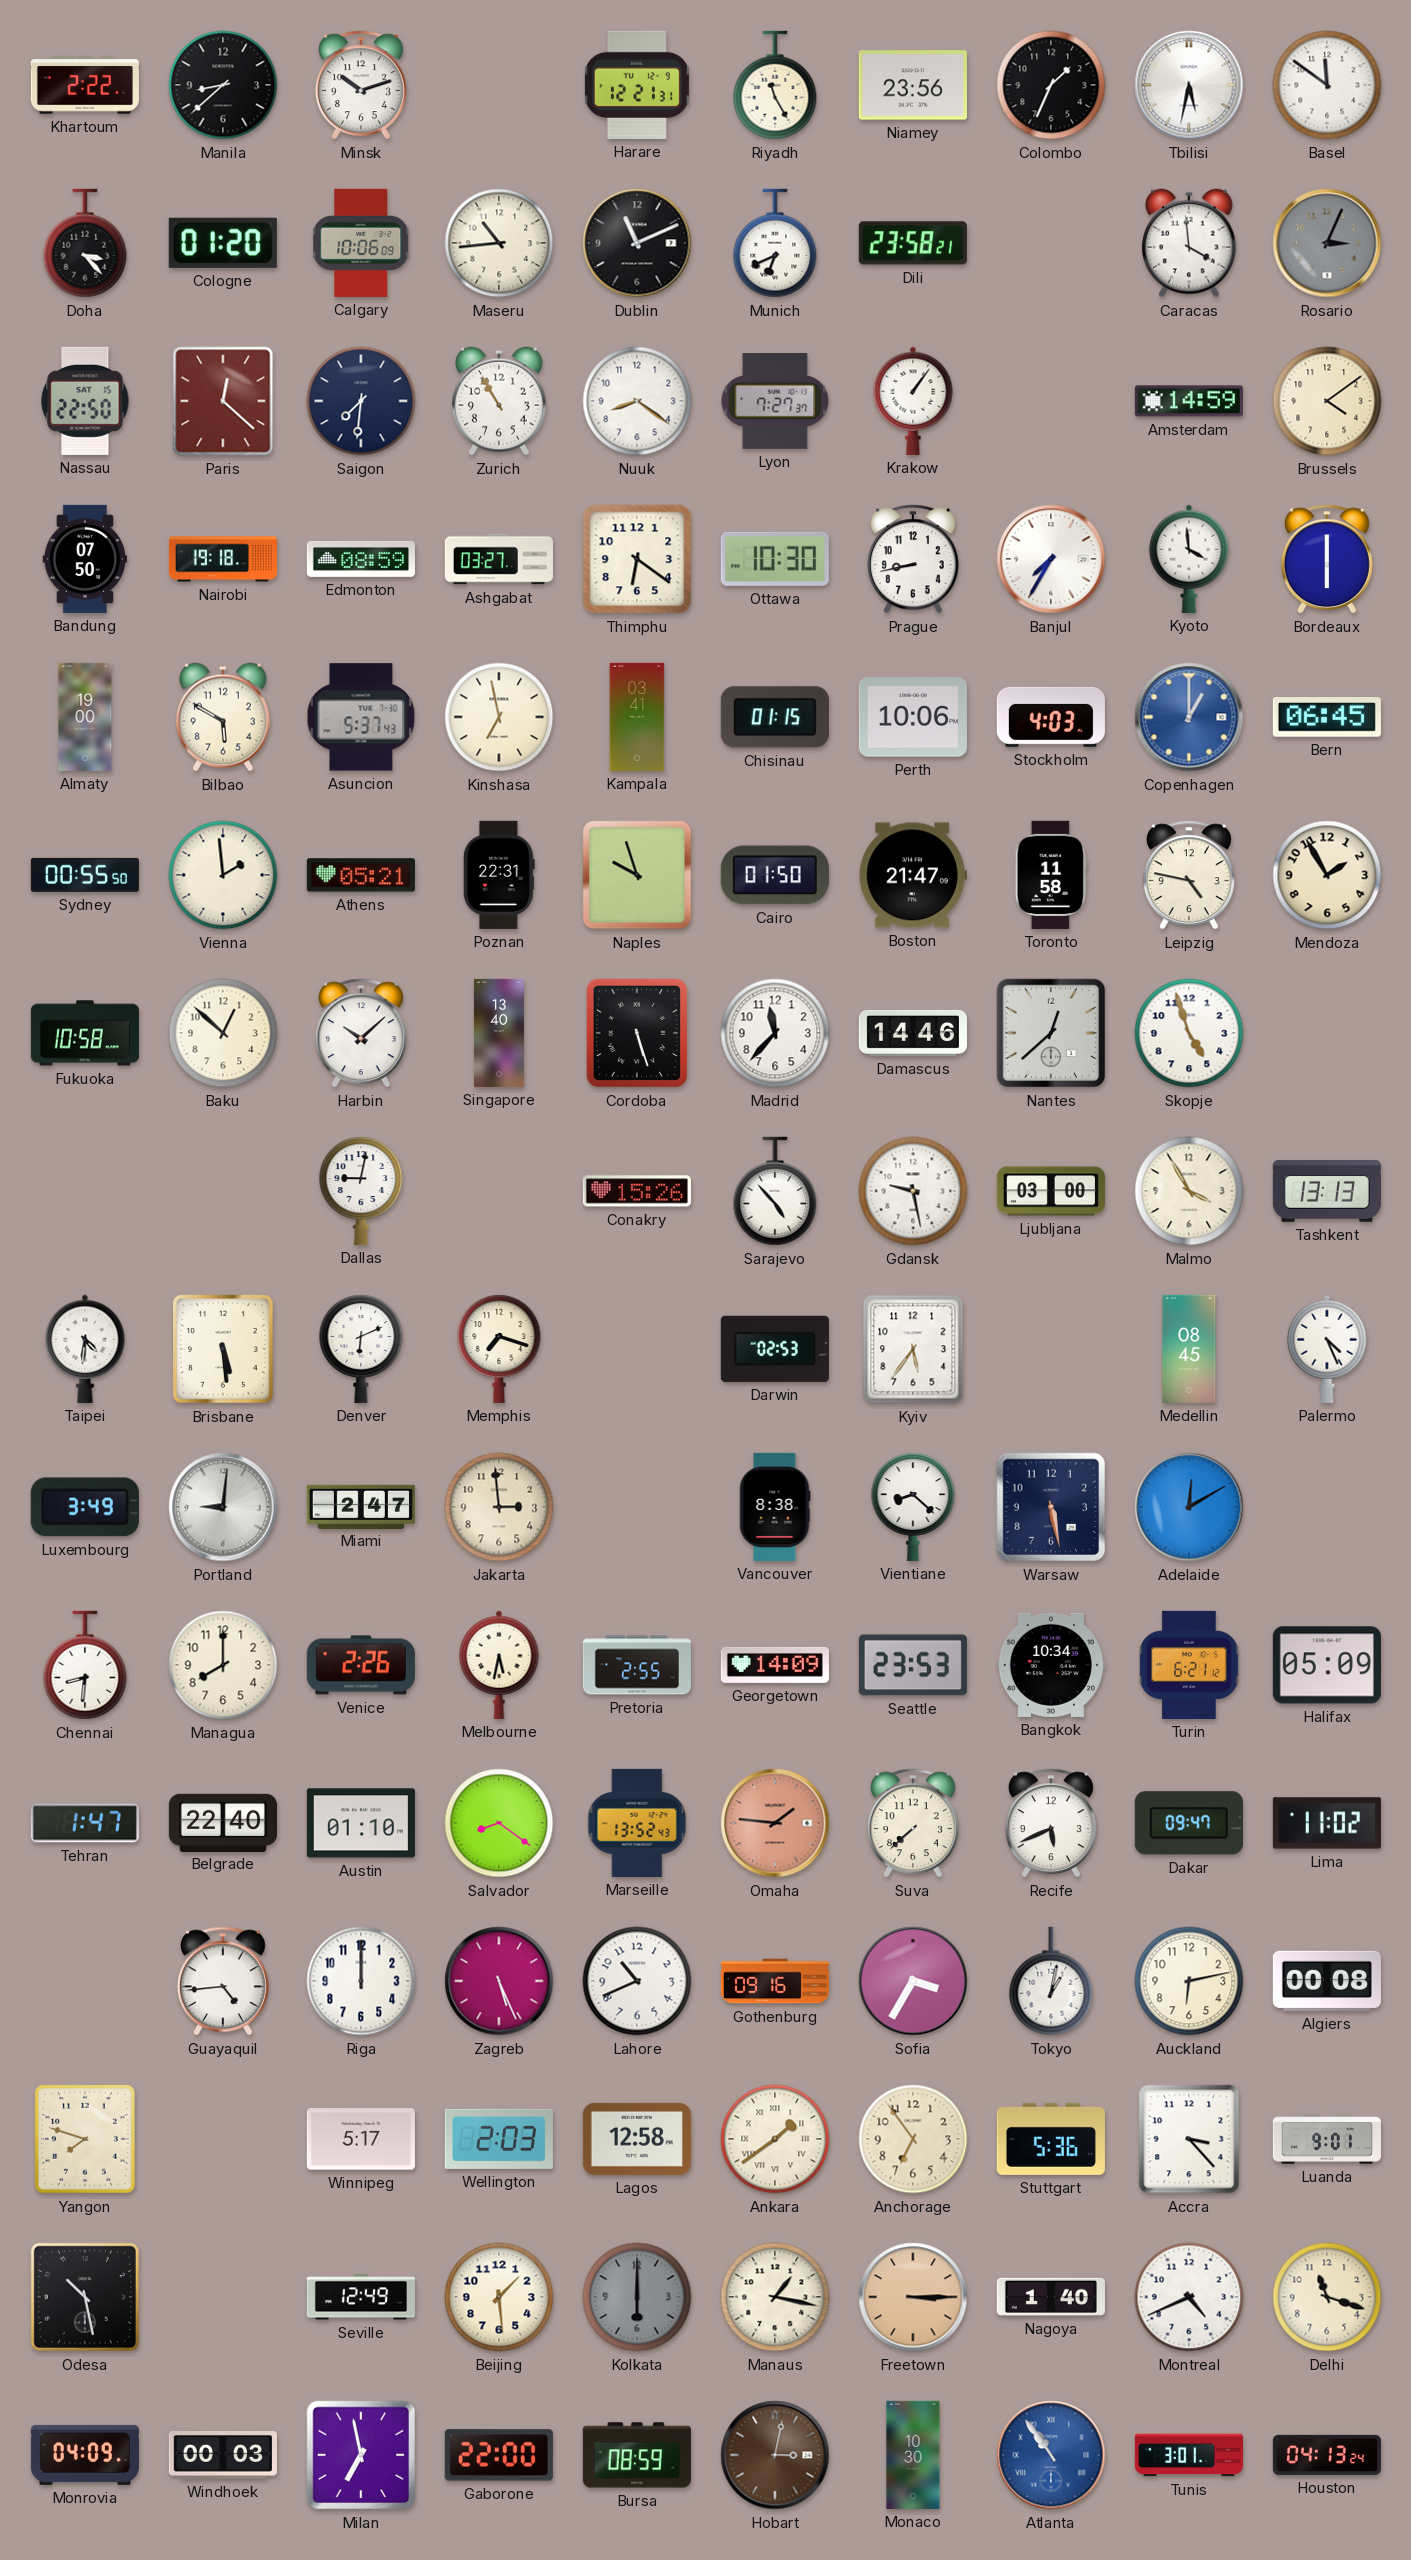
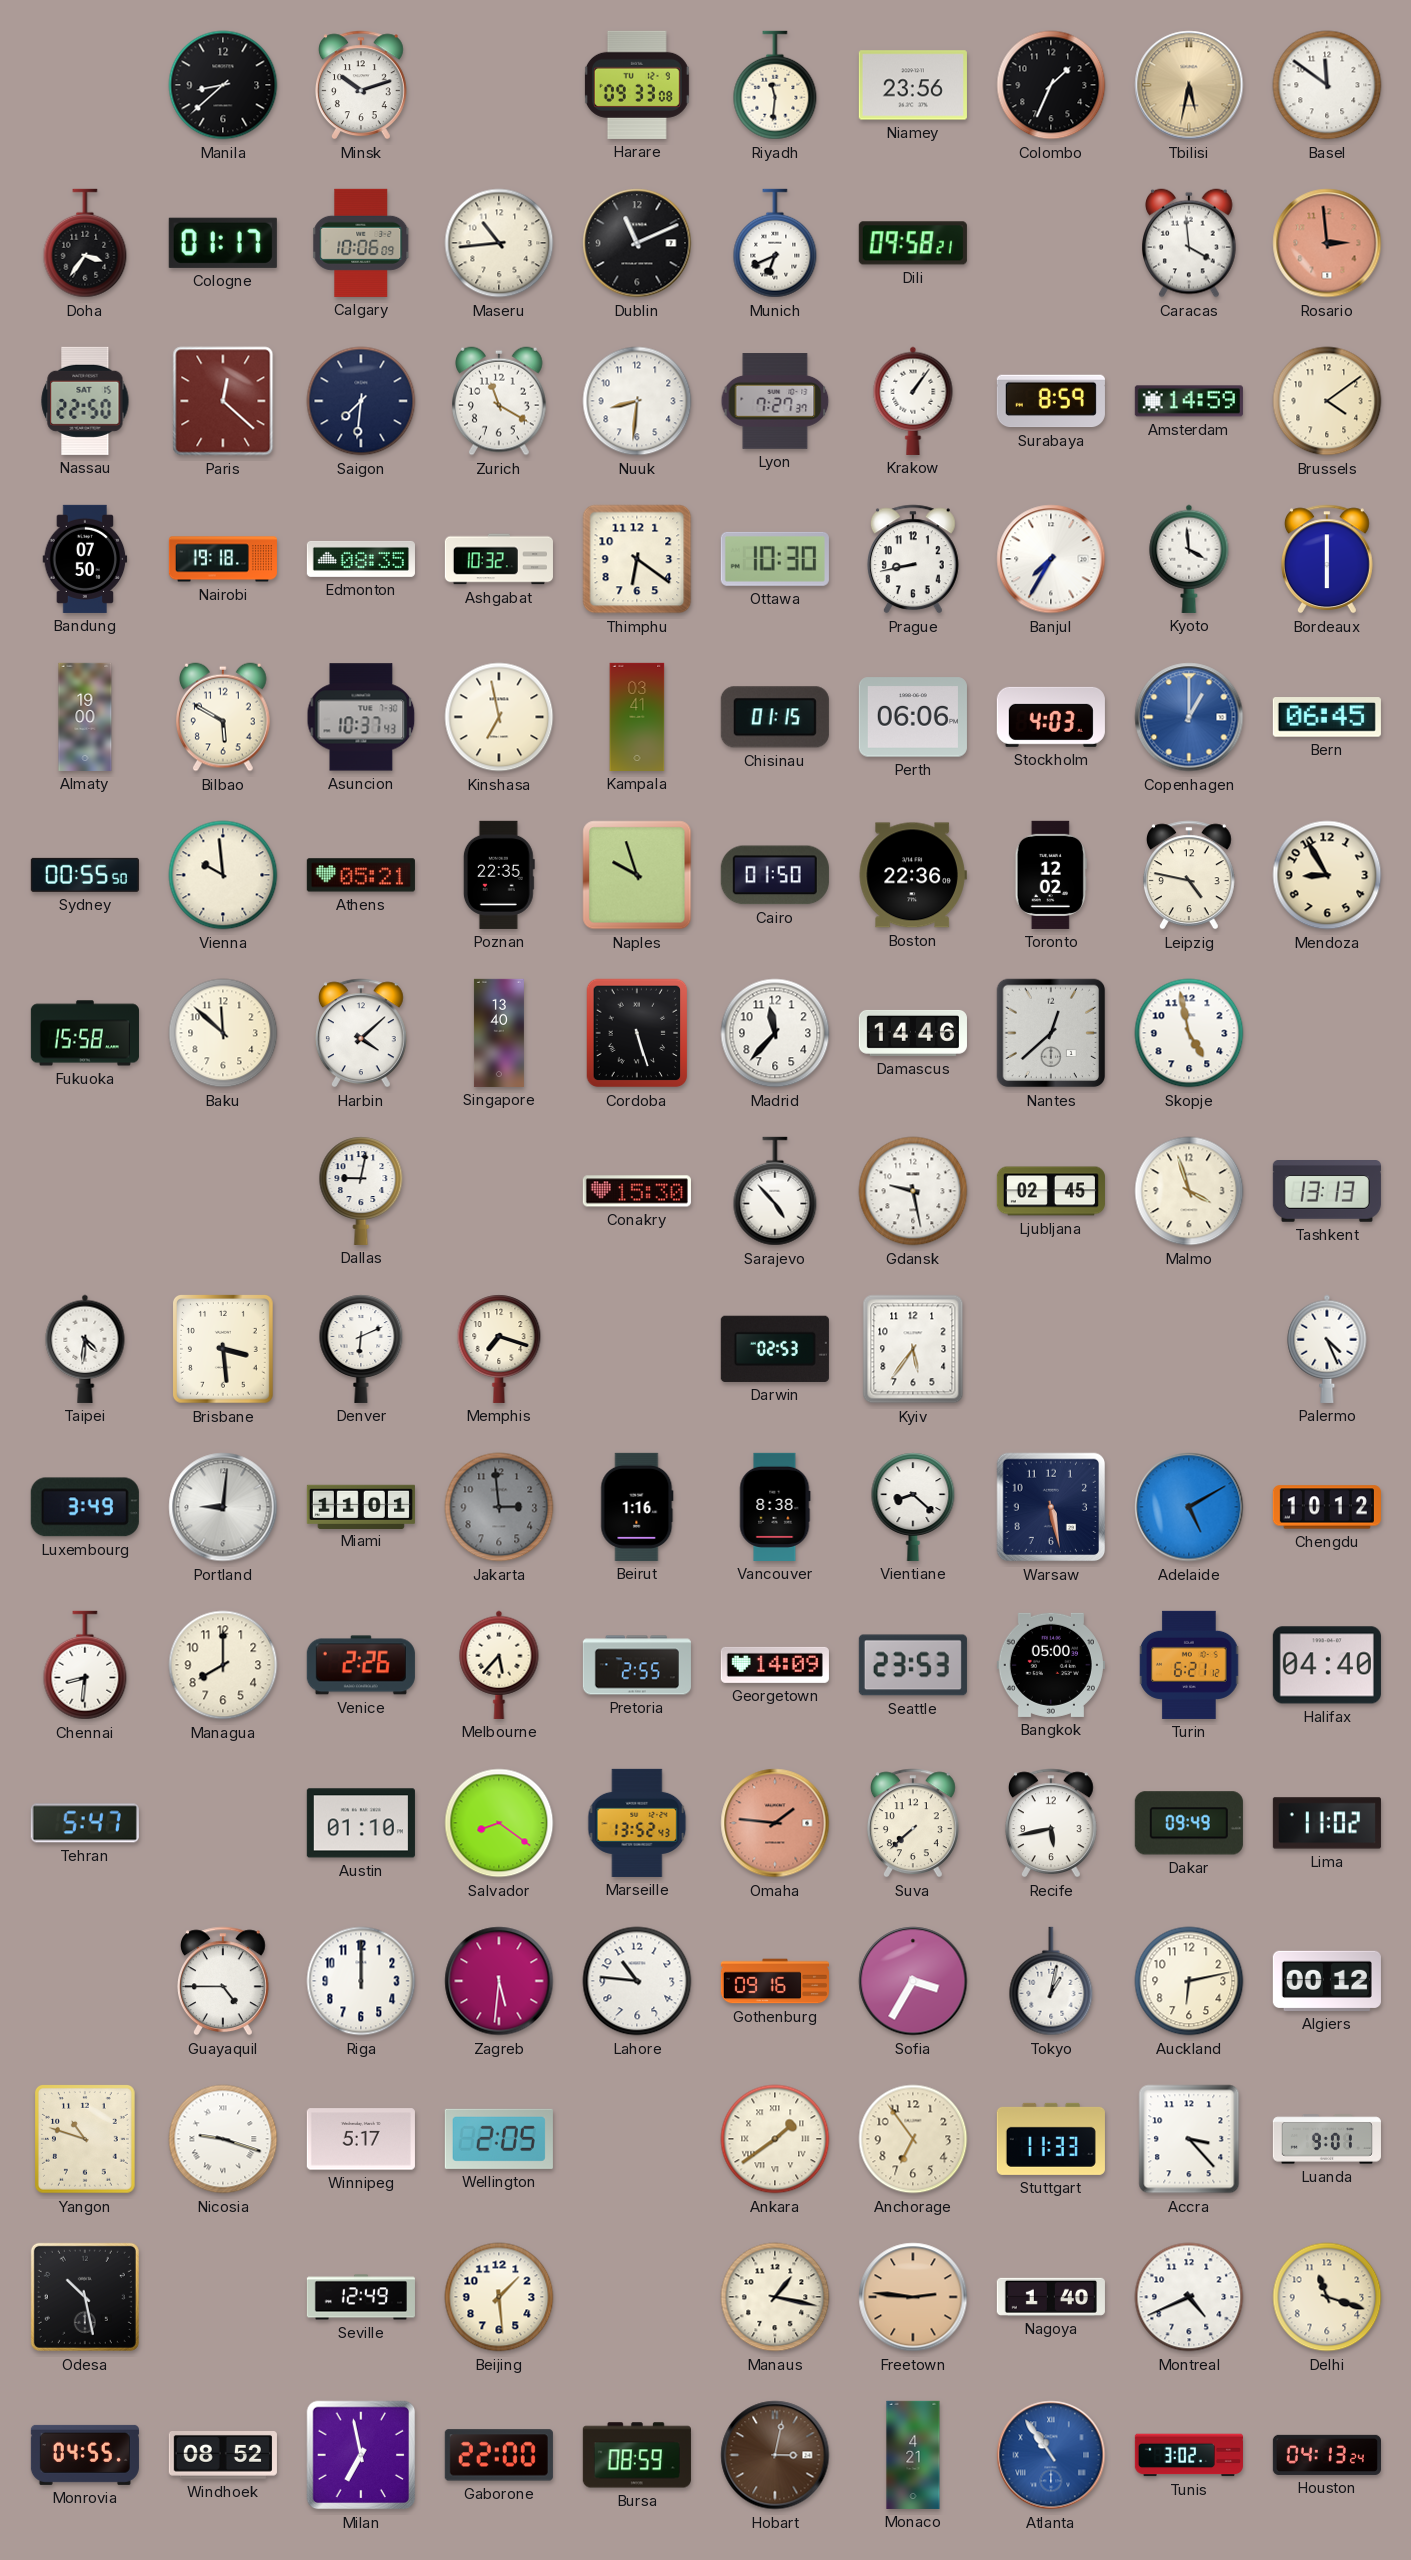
Khartoum: 2:22 -> none
Harare: 12:21 -> 09:33
Riyadh: 11:25 -> 11:31
Tbilisi dial: white -> champagne
Doha: 3:23 -> 3:36
Cologne: 01:20 -> 01:17
Dili: 23:58 -> 09:58
Rosario: 3:04 -> 2:59
Rosario dial: grey -> salmon
Zurich: 10:55 -> 11:20
Nuuk: 8:21 -> 8:31
Surabaya: none -> 8:59
Edmonton: 08:59 -> 08:35
Ashgabat: 03:27 -> 10:32
Asuncion: 5:37 -> 10:37
Perth: 10:06 -> 06:06
Vienna: 1:59 -> 9:59
Poznan: 22:31 -> 22:35
Boston: 21:47 -> 22:36
Toronto: 11:58 -> 12:02
Mendoza: 1:55 -> 8:55
Fukuoka: 10:58 -> 15:58
Baku: 12:52 -> 11:52
Harbin: 10:08 -> 4:08
Skopje: 4:57 -> 4:58
Conakry: 15:26 -> 15:30
Ljubljana: 03:00 -> 02:45
Malmo: 3:55 -> 3:57
Brisbane: 5:29 -> 3:29
Medellin: 08:45 -> none
Miami: 2:47 -> 11:01
Jakarta dial: cream -> grey
Beirut: none -> 1:16
Adelaide: 12:10 -> 5:10
Chengdu: none -> 10:12
Melbourne: 5:32 -> 5:37
Bangkok: 10:34 -> 05:00
Halifax: 05:09 -> 04:40
Tehran: 1:47 -> 5:47
Belgrade: 22:40 -> none
Recife: 5:41 -> 5:43
Dakar: 09:47 -> 09:49
Guayaquil: 4:44 -> 4:45
Zagreb: 5:26 -> 5:31
Lahore: 10:41 -> 10:46
Algiers: 00:08 -> 00:12
Yangon: 7:48 -> 10:48
Nicosia: none -> 9:18
Wellington: 2:03 -> 2:05
Lagos: 12:58 -> none
Stuttgart: 5:36 -> 11:33
Kolkata: 6:00 -> none
Freetown: 3:15 -> 2:46
Monrovia: 04:09 -> 04:55
Windhoek: 00:03 -> 08:52
Monaco: 10:30 -> 4:21
Tunis: 3:01 -> 3:02
